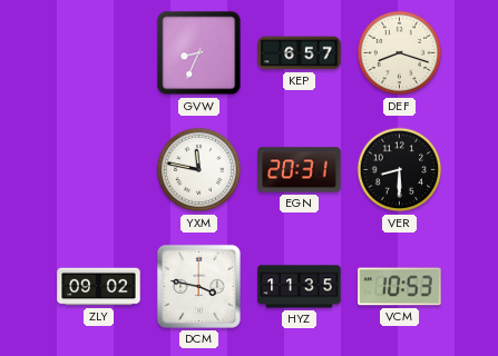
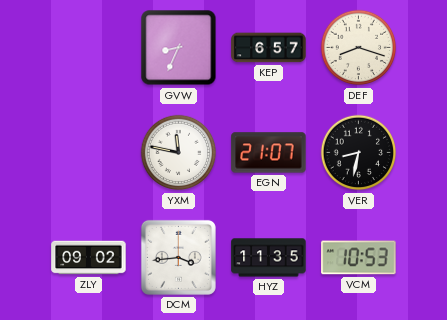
EGN: 20:31 -> 21:07
VER: 8:30 -> 8:32
DCM: 3:47 -> 3:44
